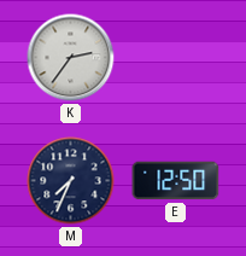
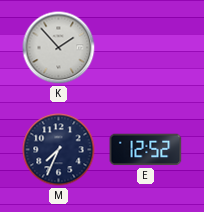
K: 2:36 -> 1:53
E: 12:50 -> 12:52
